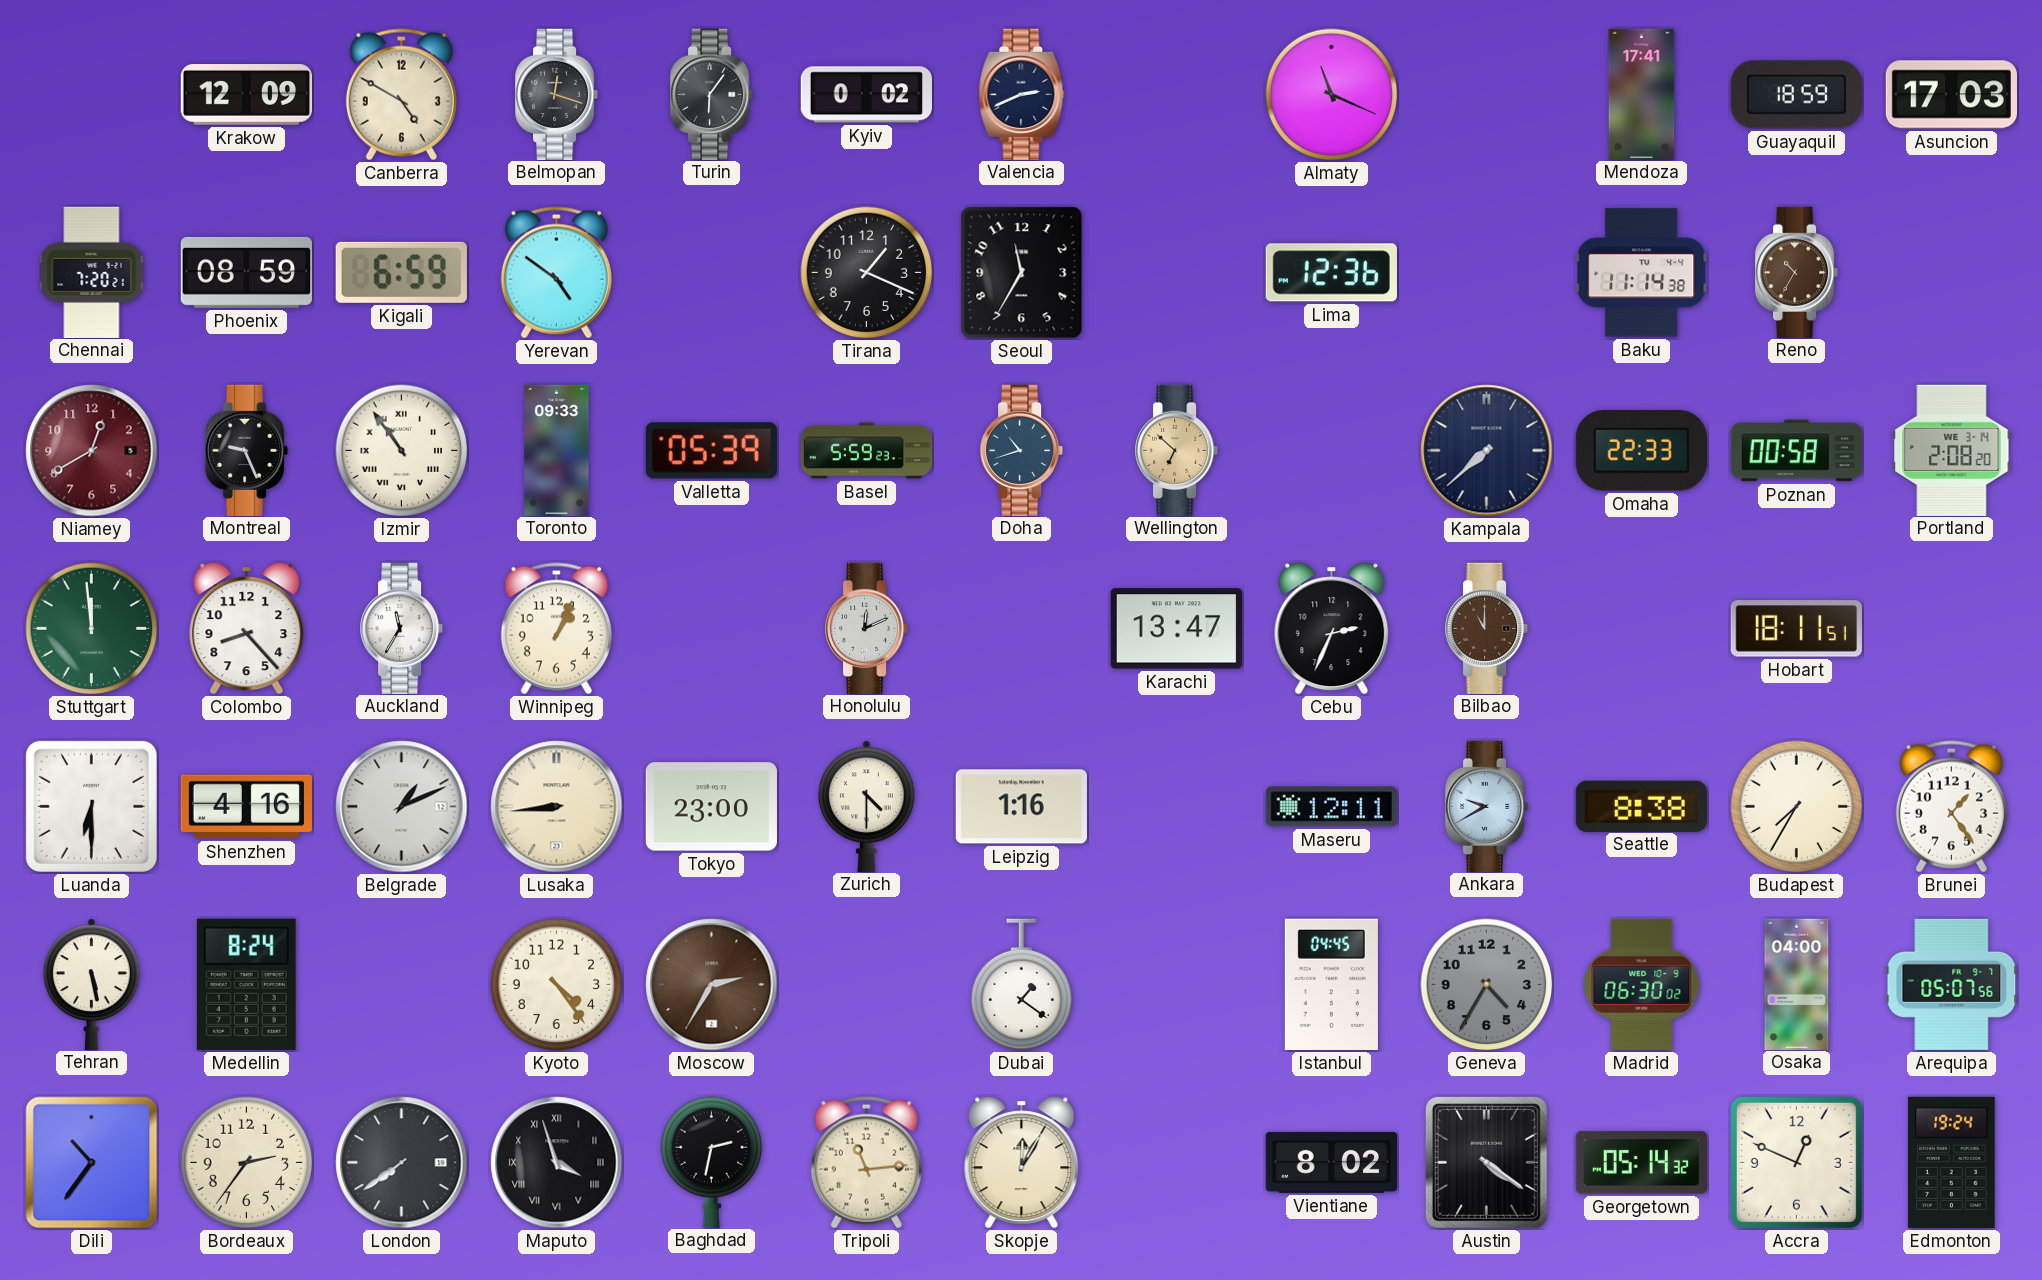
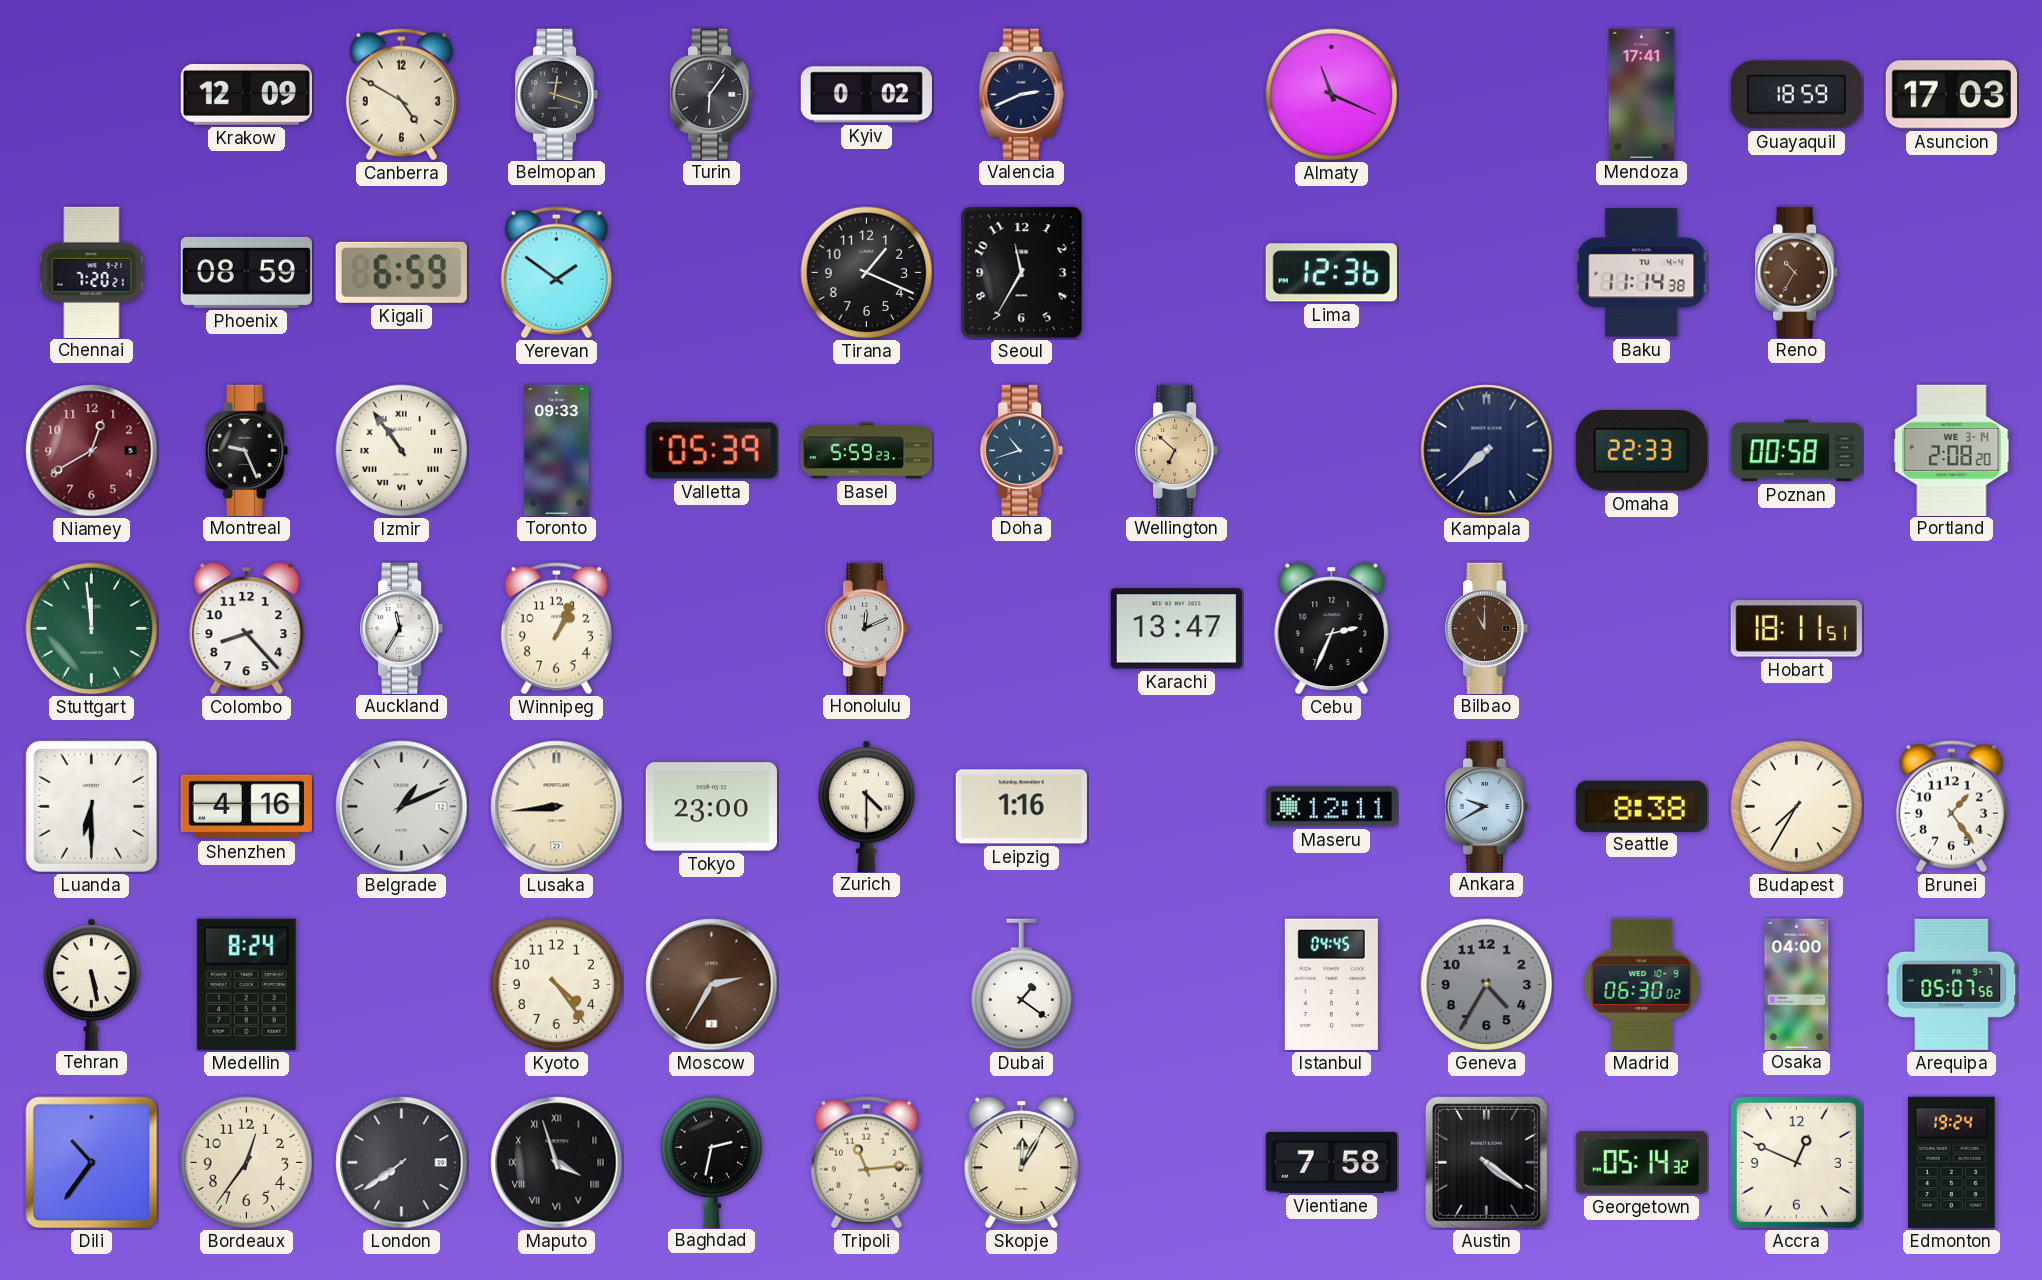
Yerevan: 4:51 -> 1:51
Bordeaux: 2:36 -> 12:36
Vientiane: 8:02 -> 7:58
